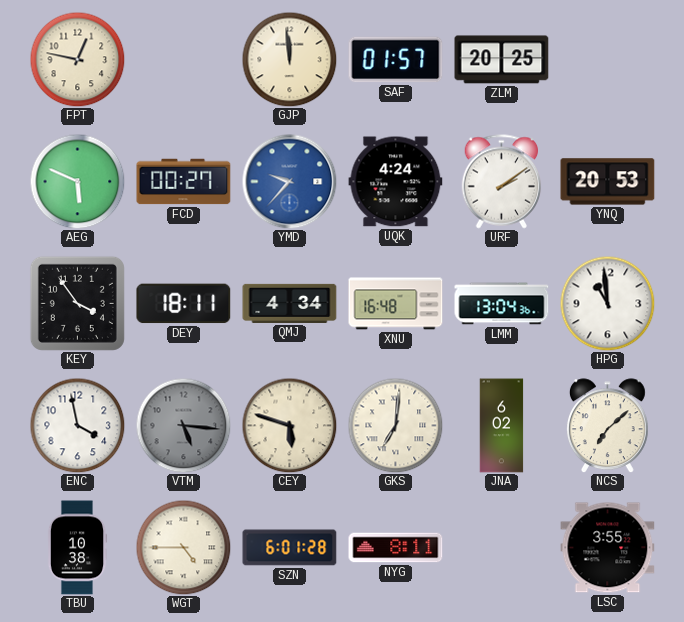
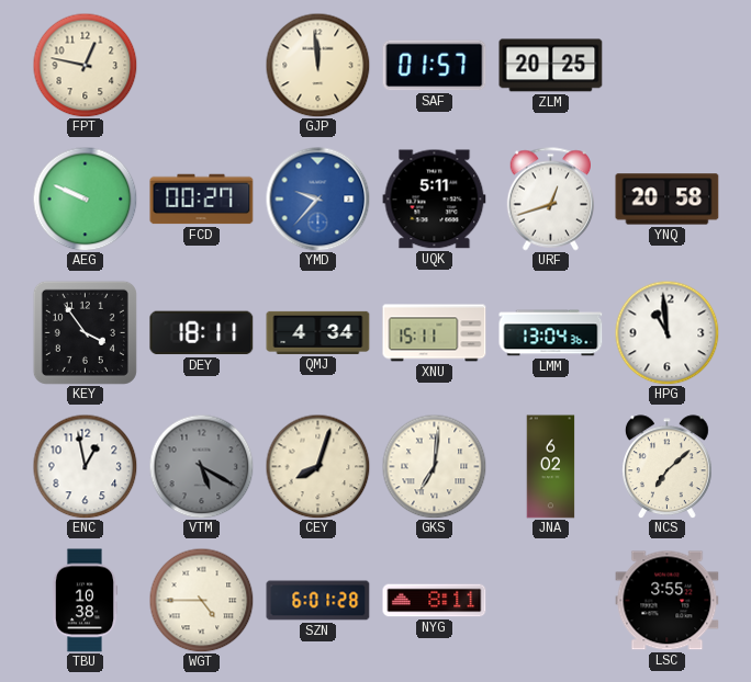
AEG: 5:49 -> 9:49
UQK: 4:24 -> 5:11
URF: 2:09 -> 12:42
YNQ: 20:53 -> 20:58
XNU: 16:48 -> 15:11
ENC: 3:58 -> 12:58
VTM: 5:16 -> 5:20
CEY: 5:48 -> 8:03
